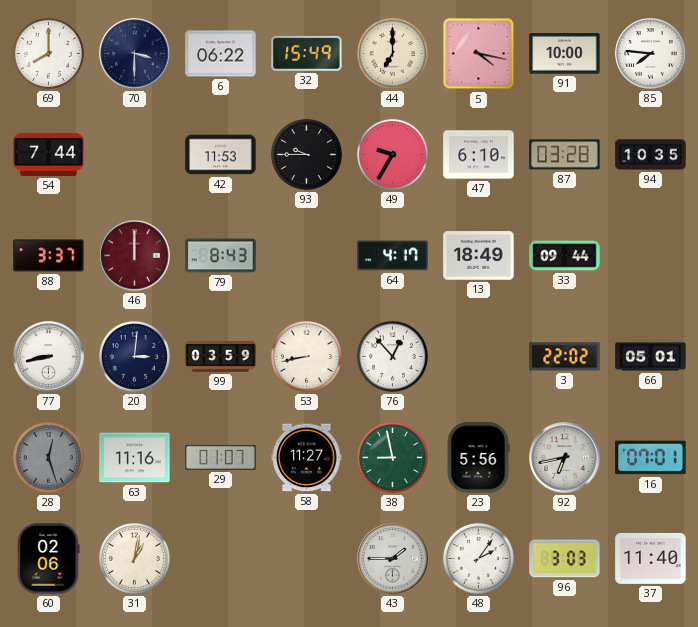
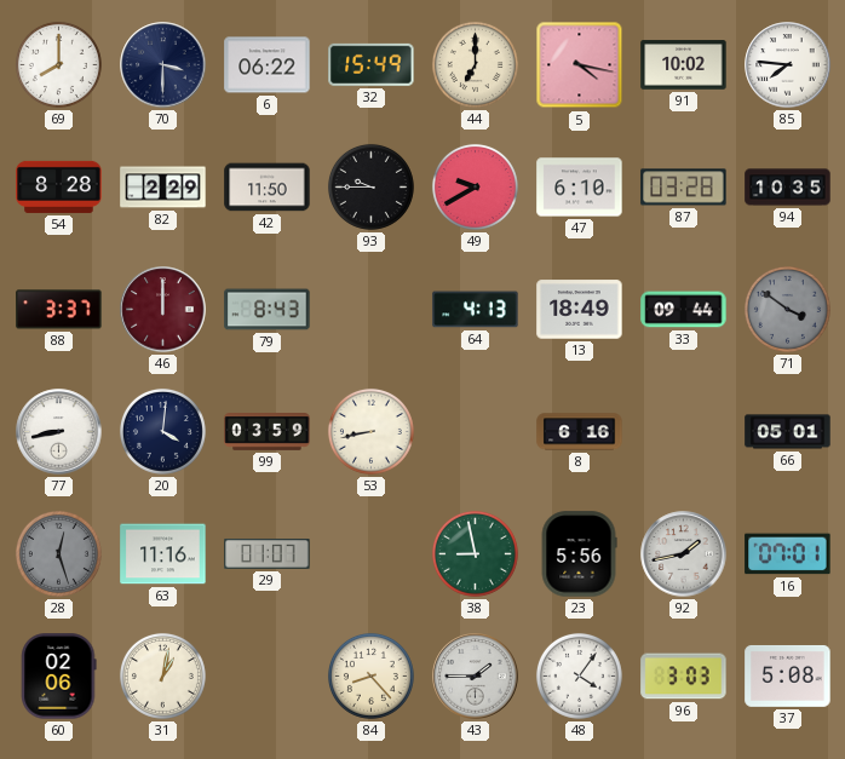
91: 10:00 -> 10:02
54: 7:44 -> 8:28
82: none -> 2:29
42: 11:53 -> 11:50
49: 9:35 -> 9:40
64: 4:17 -> 4:13
71: none -> 3:51
20: 3:01 -> 4:01
76: 12:53 -> none
8: none -> 6:16
3: 22:02 -> none
58: 11:27 -> none
92: 6:43 -> 1:43
84: none -> 8:23
48: 2:06 -> 4:06
37: 11:40 -> 5:08
